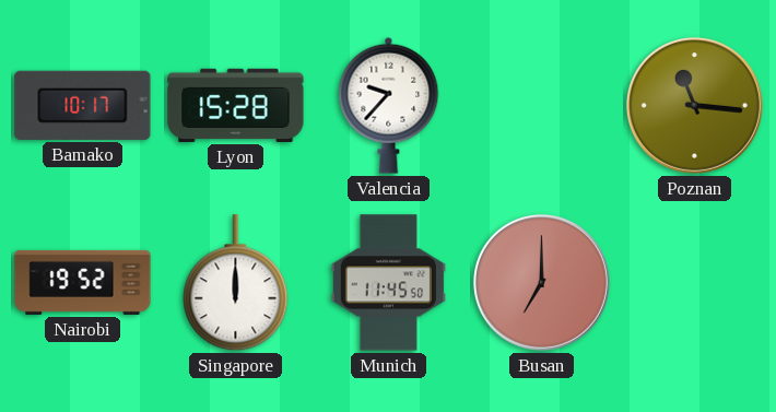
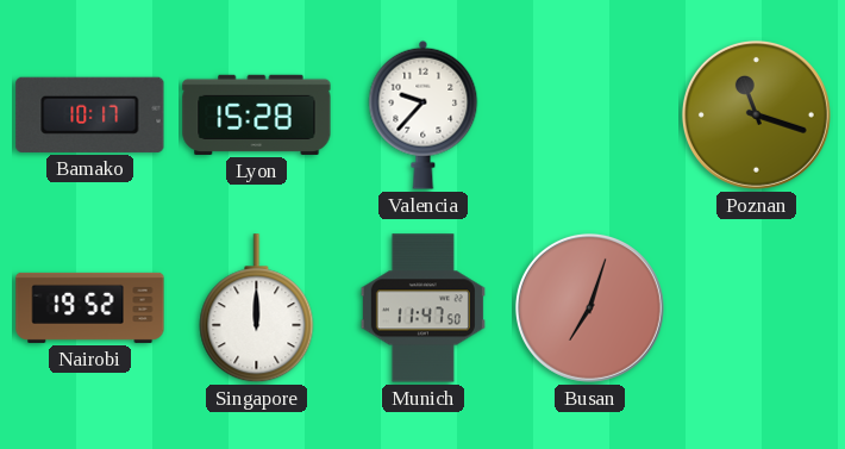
Poznan: 11:16 -> 11:18
Munich: 11:45 -> 11:47
Busan: 7:00 -> 7:03
